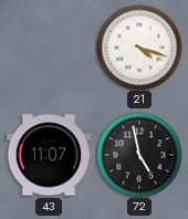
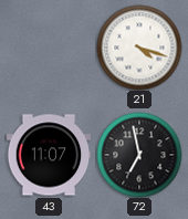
72: 4:58 -> 6:58
